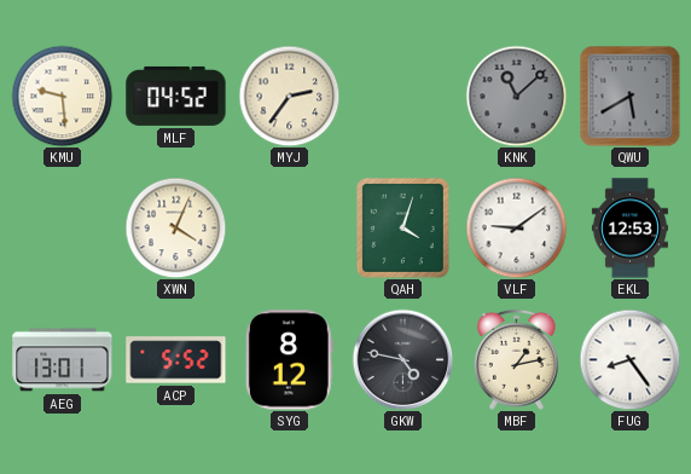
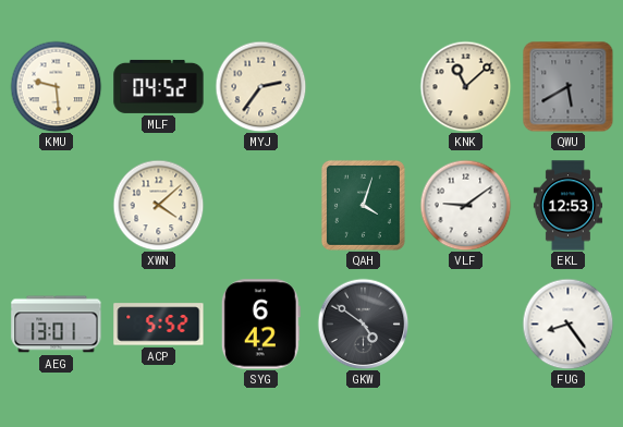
KNK dial: grey -> cream
XWN: 4:04 -> 4:08
SYG: 8:12 -> 6:42
GKW: 4:47 -> 4:51
MBF: 1:13 -> none
